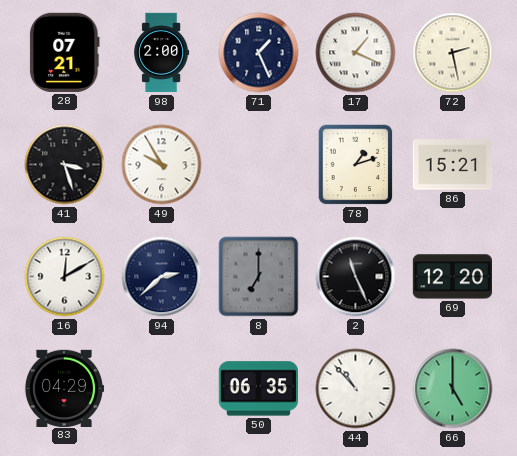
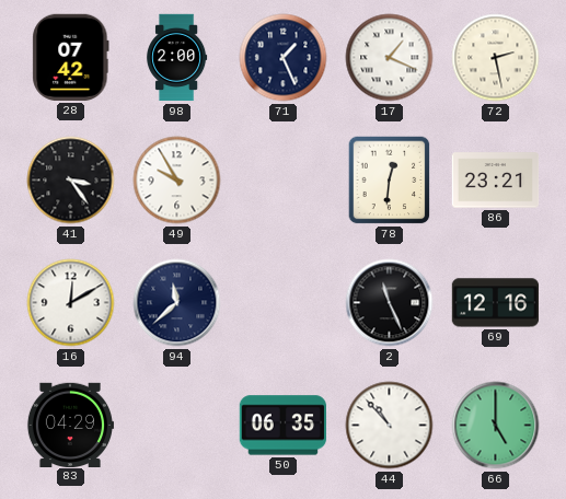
28: 07:21 -> 07:42
41: 3:27 -> 3:24
78: 1:12 -> 12:31
86: 15:21 -> 23:21
94: 2:38 -> 11:38
8: 7:00 -> none
69: 12:20 -> 12:16
